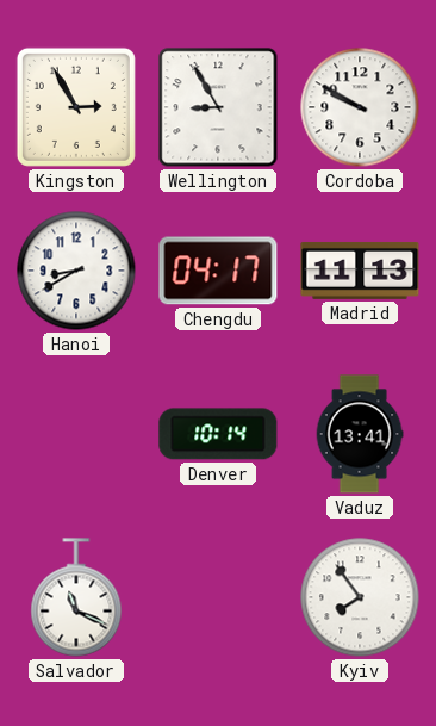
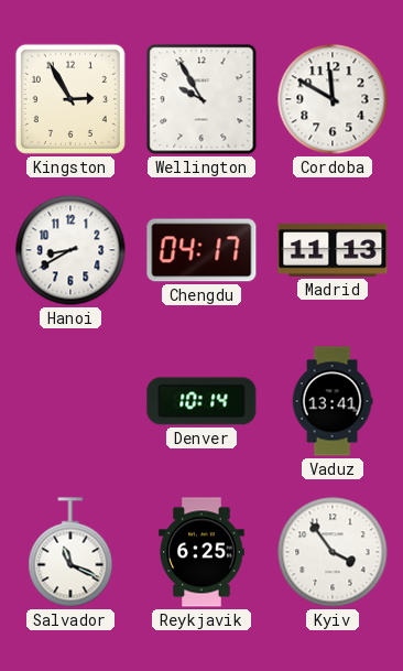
Wellington: 8:55 -> 9:55
Cordoba: 9:50 -> 11:50
Reykjavik: none -> 6:25
Kyiv: 7:54 -> 3:54
